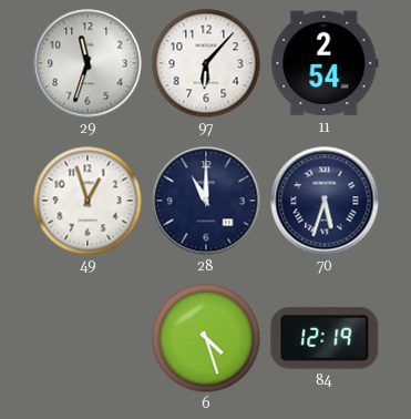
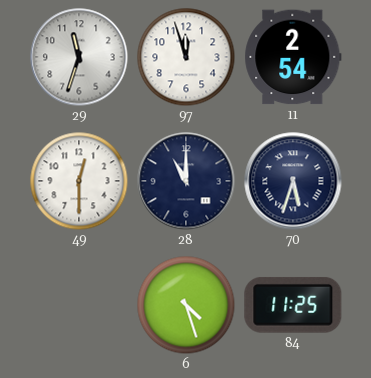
97: 6:07 -> 11:57
49: 12:57 -> 12:30
84: 12:19 -> 11:25
